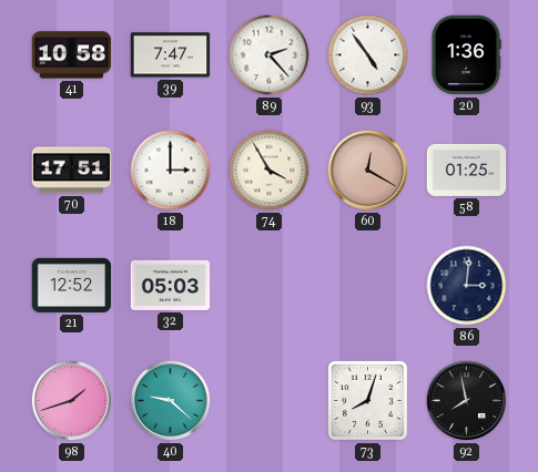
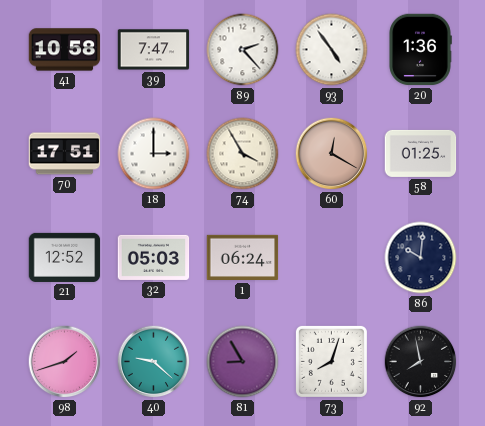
1: none -> 06:24
86: 3:01 -> 10:01
81: none -> 8:55
